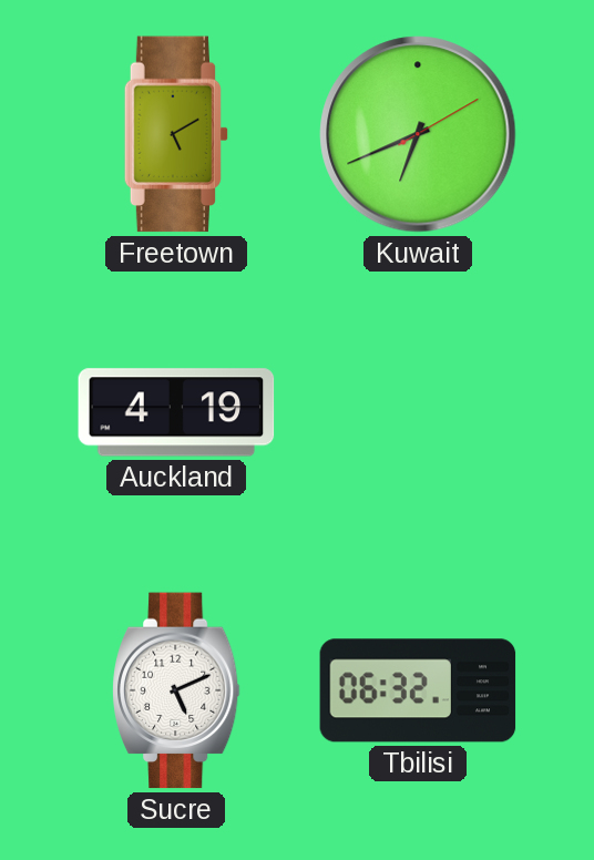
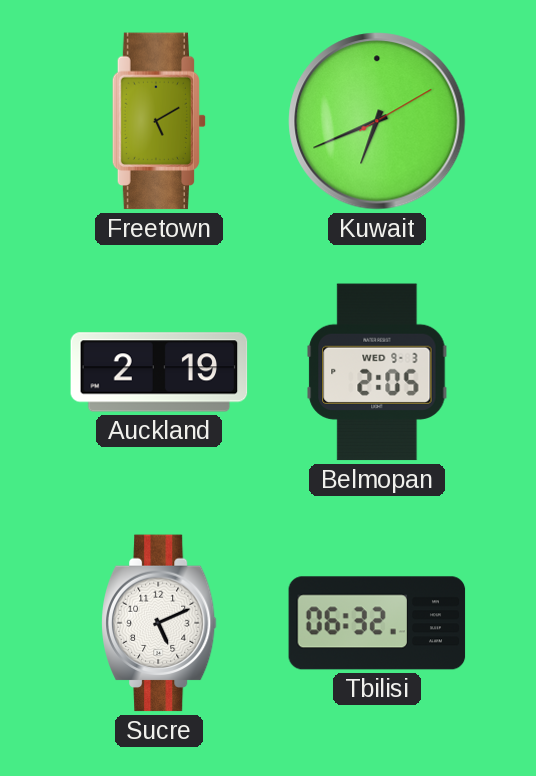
Auckland: 4:19 -> 2:19
Belmopan: none -> 2:05
